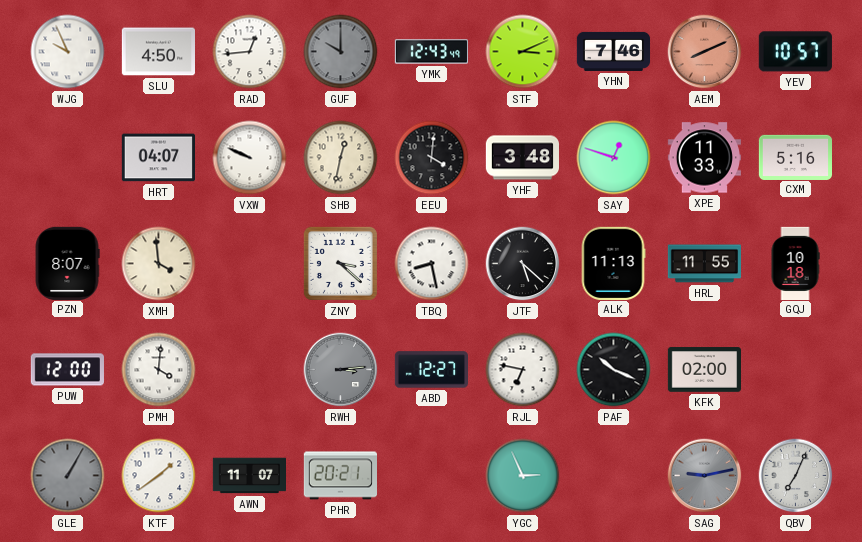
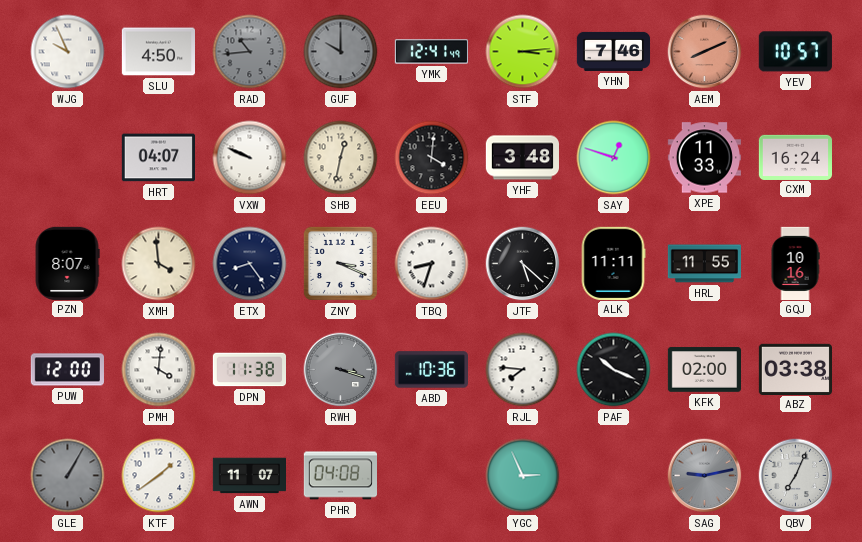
RAD: 12:44 -> 10:44
RAD dial: white -> grey
YMK: 12:43 -> 12:41
STF: 3:11 -> 3:14
CXM: 5:16 -> 16:24
ETX: none -> 8:24
ZNY: 3:22 -> 3:19
TBQ: 8:28 -> 8:33
ALK: 11:13 -> 11:11
GQJ: 10:18 -> 10:16
DPN: none -> 11:38
RWH: 3:14 -> 3:18
ABD: 12:27 -> 10:36
RJL: 6:47 -> 7:46
ABZ: none -> 03:38
PHR: 20:21 -> 04:08
